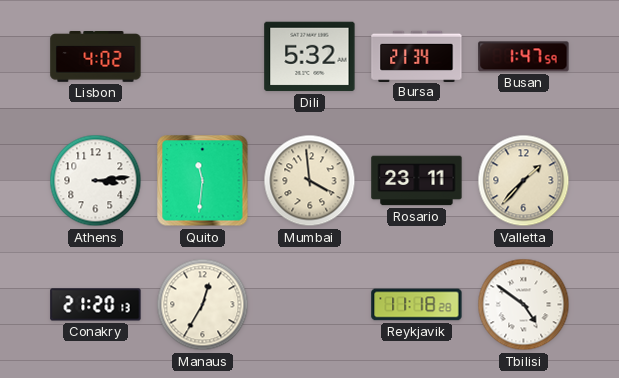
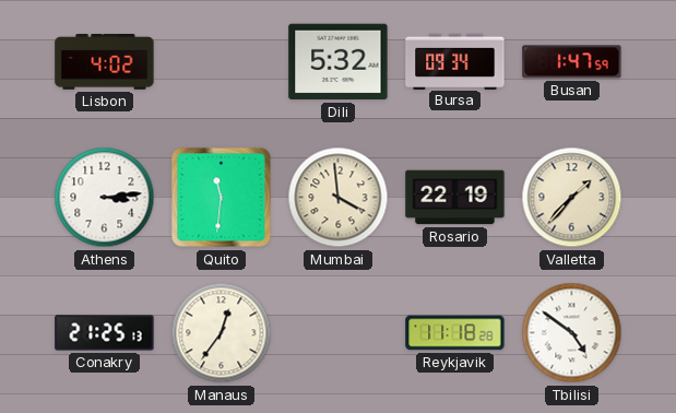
Bursa: 21:34 -> 09:34
Rosario: 23:11 -> 22:19
Conakry: 21:20 -> 21:25
Manaus: 12:35 -> 12:36
